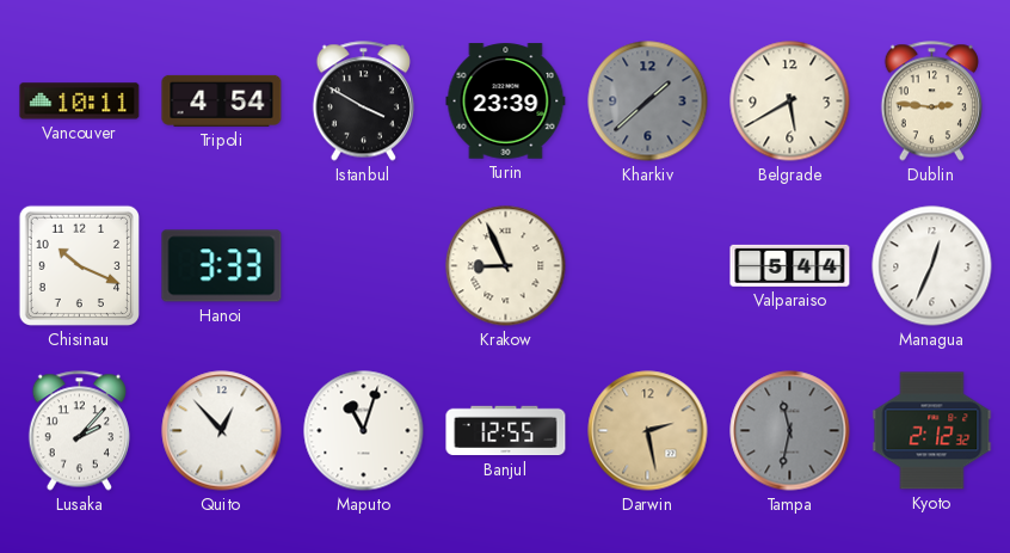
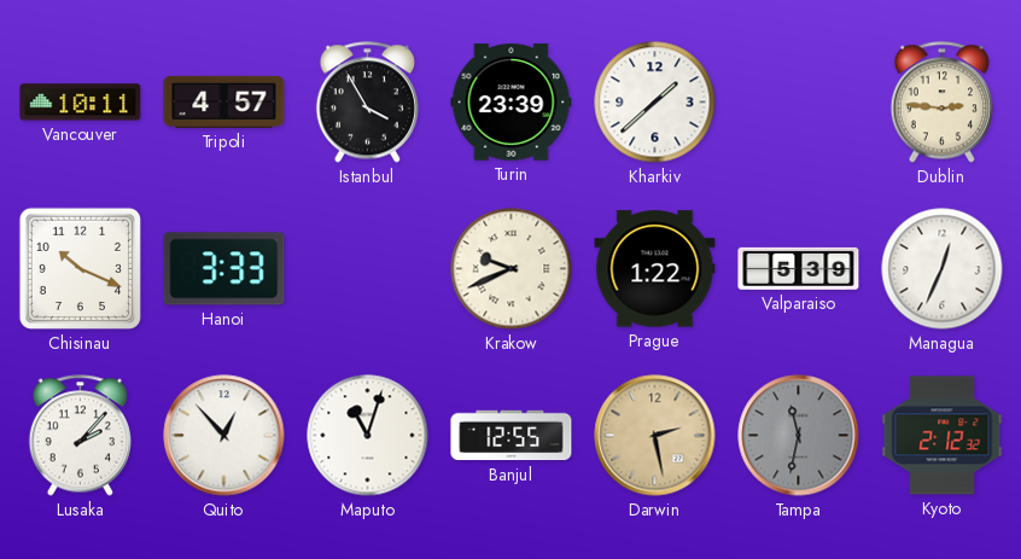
Tripoli: 4:54 -> 4:57
Istanbul: 3:50 -> 3:55
Kharkiv dial: grey -> white
Belgrade: 5:40 -> none
Krakow: 8:56 -> 9:41
Prague: none -> 1:22
Valparaiso: 5:44 -> 5:39
